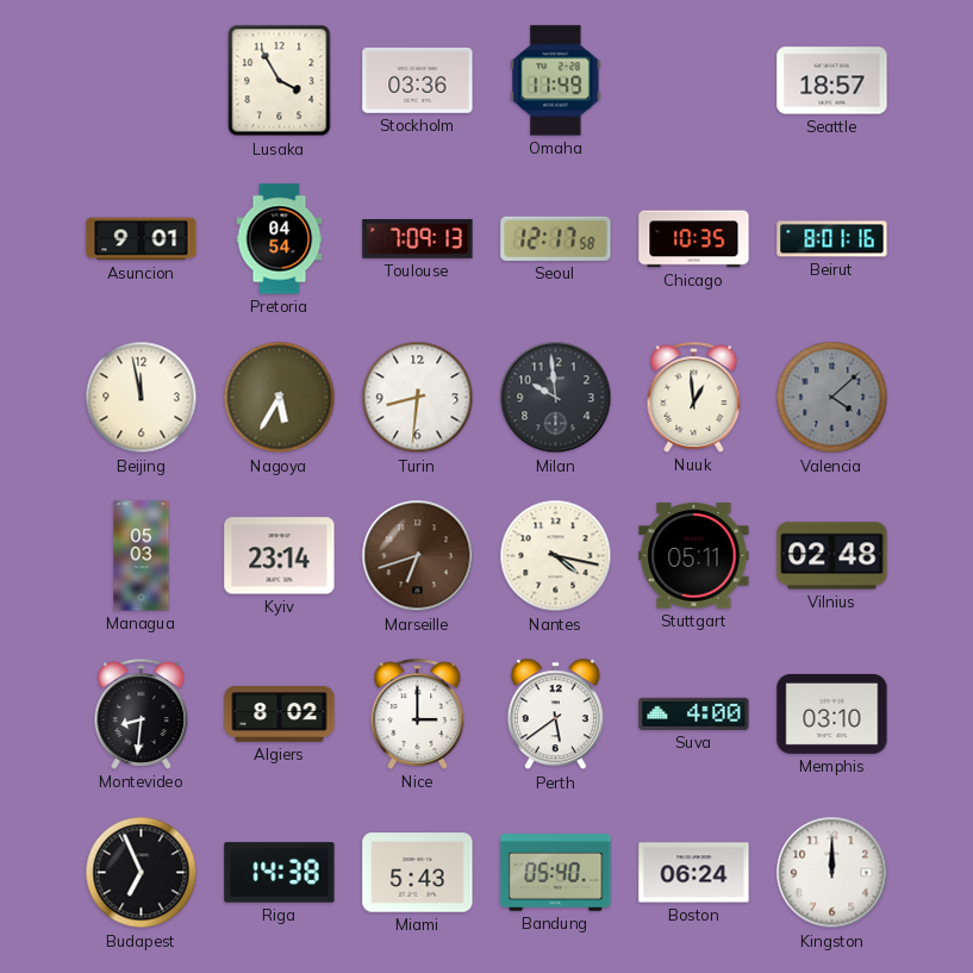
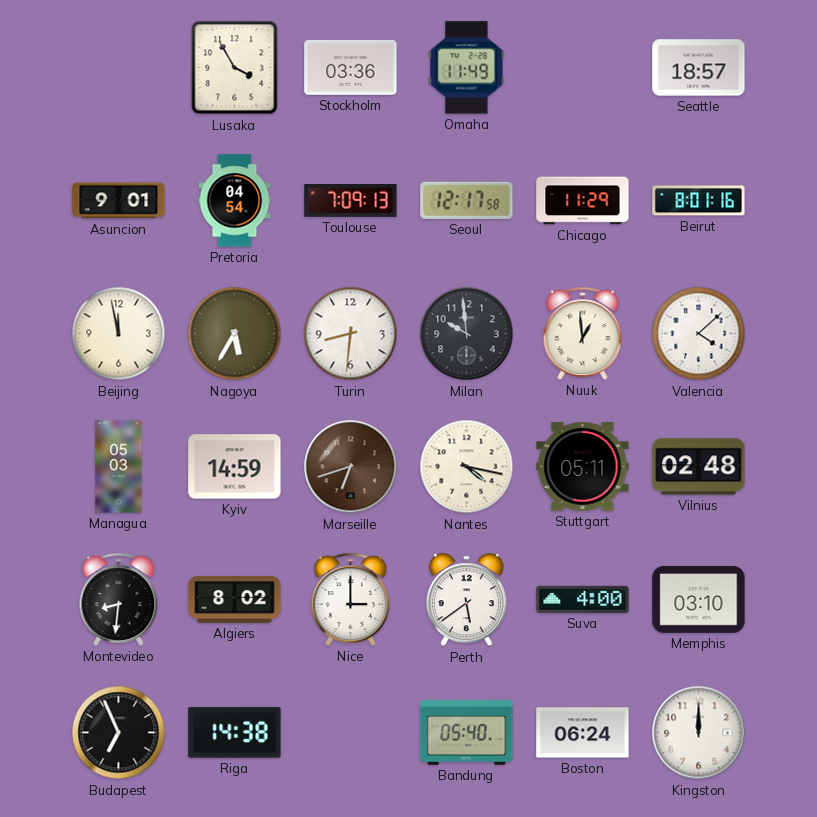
Chicago: 10:35 -> 11:29
Valencia dial: grey -> white
Kyiv: 23:14 -> 14:59
Miami: 5:43 -> none
